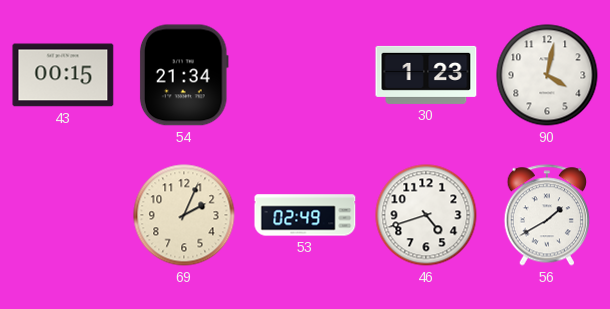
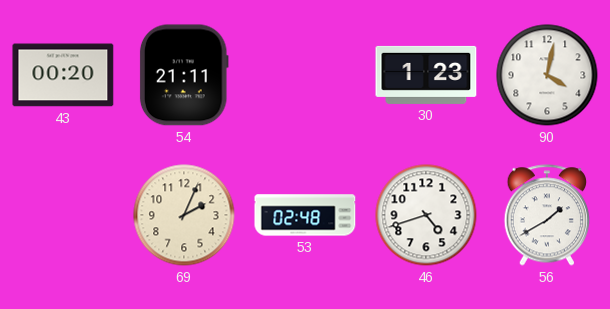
43: 00:15 -> 00:20
54: 21:34 -> 21:11
53: 02:49 -> 02:48
